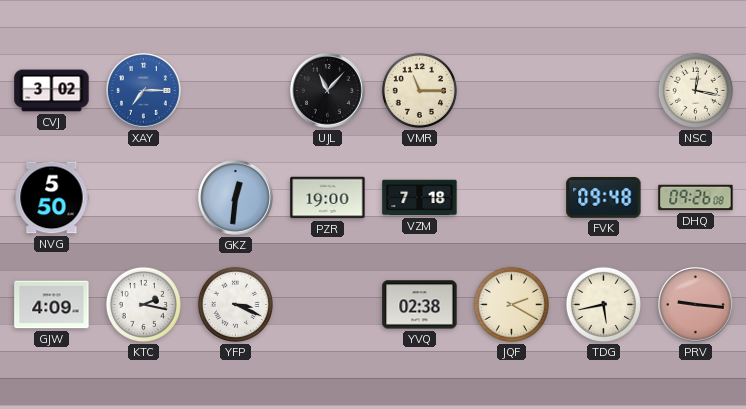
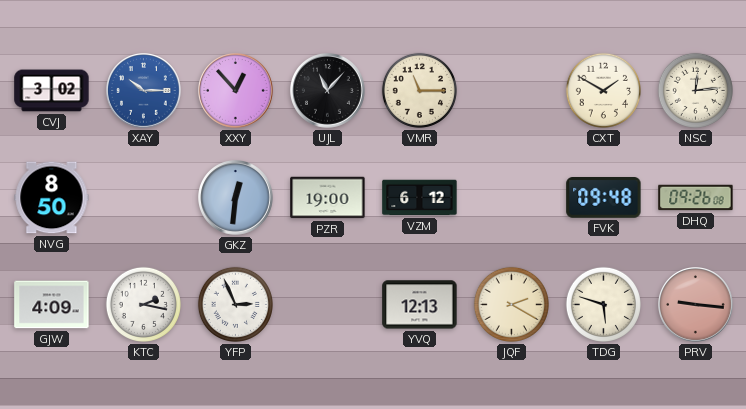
XAY: 7:15 -> 10:15
XXY: none -> 12:53
CXT: none -> 1:50
NSC: 12:17 -> 12:14
NVG: 5:50 -> 8:50
VZM: 7:18 -> 6:12
YFP: 3:19 -> 2:56
YVQ: 02:38 -> 12:13
TDG: 5:43 -> 5:48
